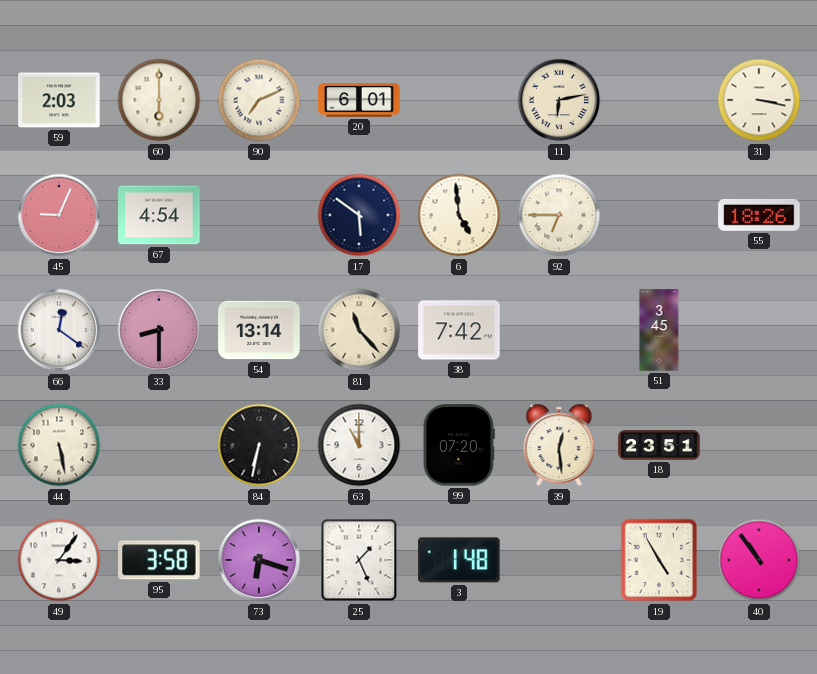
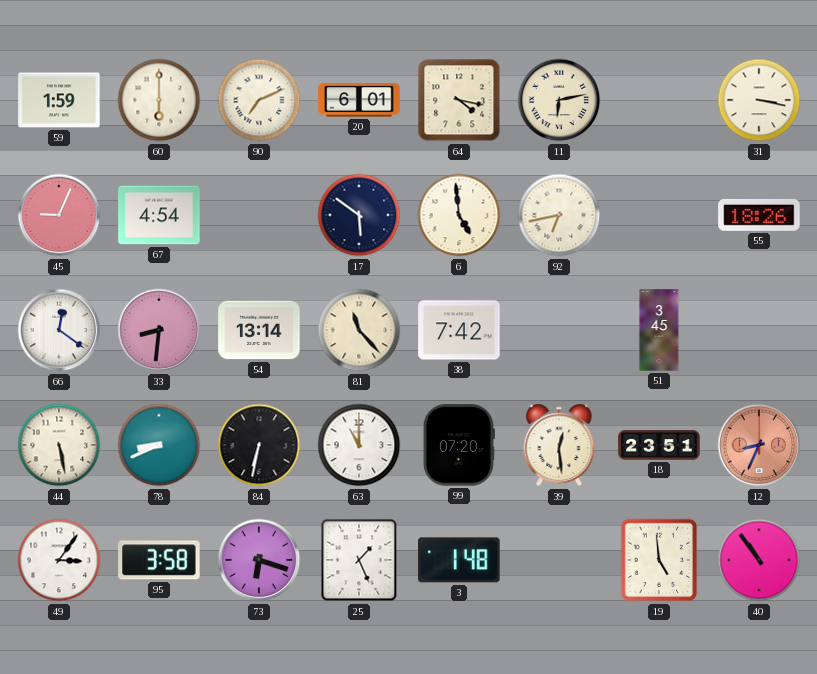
59: 2:03 -> 1:59
64: none -> 4:17
92: 6:45 -> 6:43
33: 8:30 -> 8:31
78: none -> 8:41
12: none -> 8:34
19: 4:55 -> 4:59
